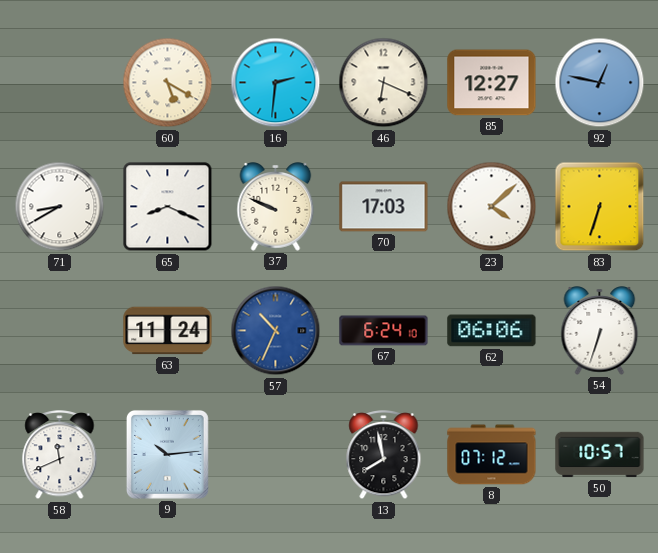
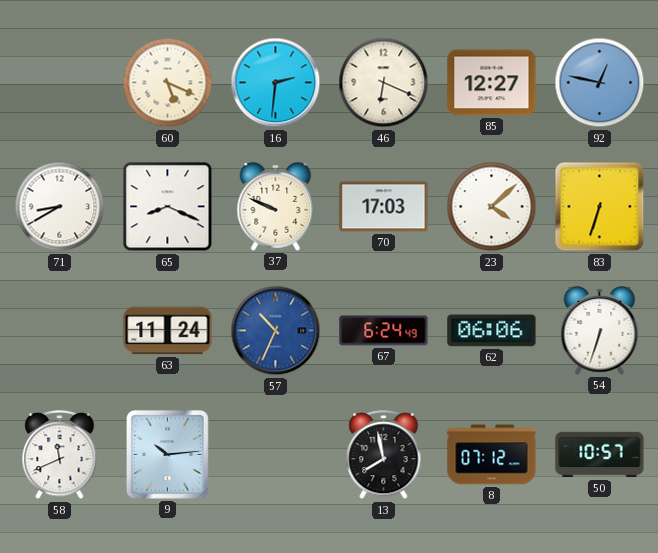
60: 5:20 -> 5:19
67: 6:24:10 -> 6:24:49
